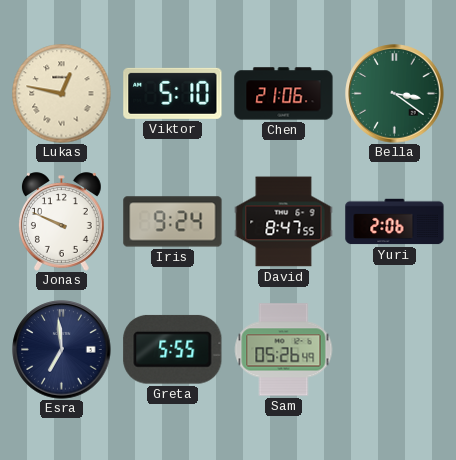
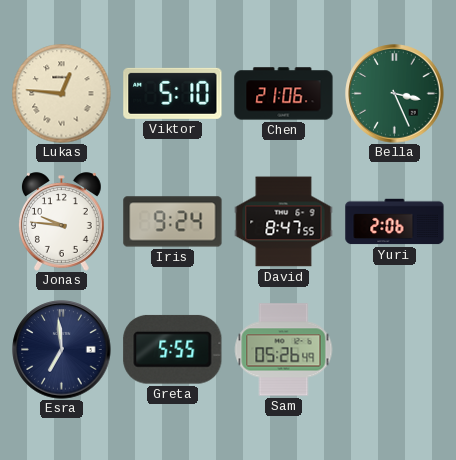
Lukas: 12:47 -> 12:46
Bella: 3:21 -> 3:26
Jonas: 9:49 -> 9:46
